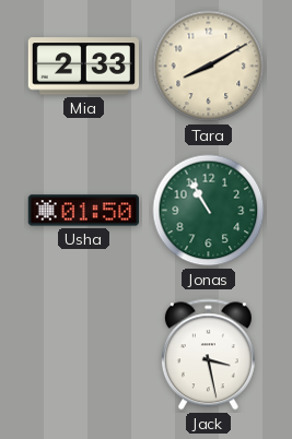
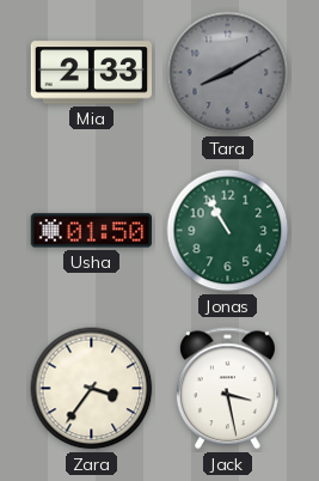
Tara dial: cream -> grey
Zara: none -> 3:36
